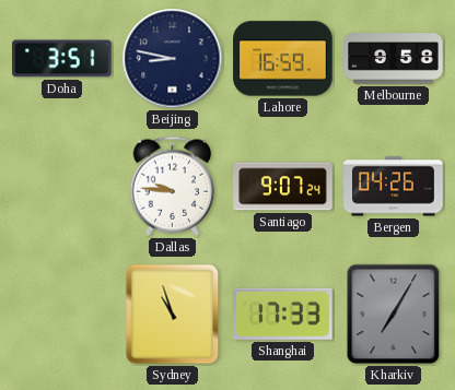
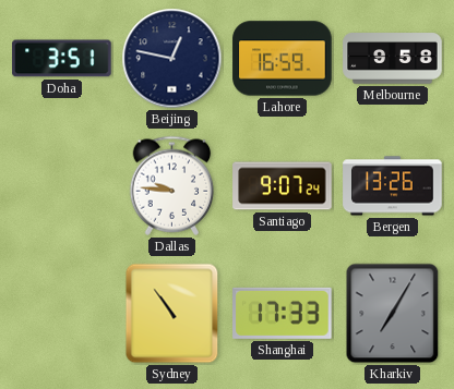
Beijing: 8:47 -> 12:47
Bergen: 04:26 -> 13:26
Sydney: 10:57 -> 10:54
